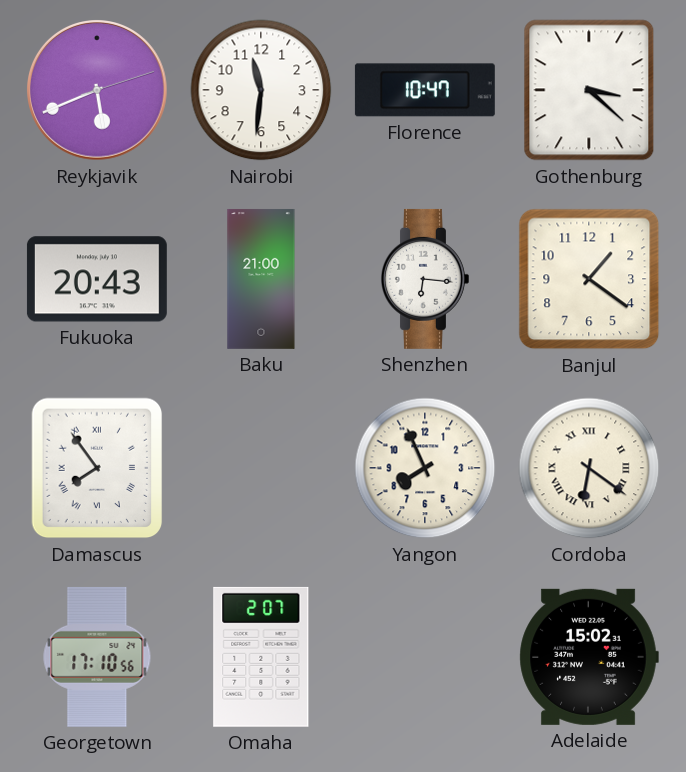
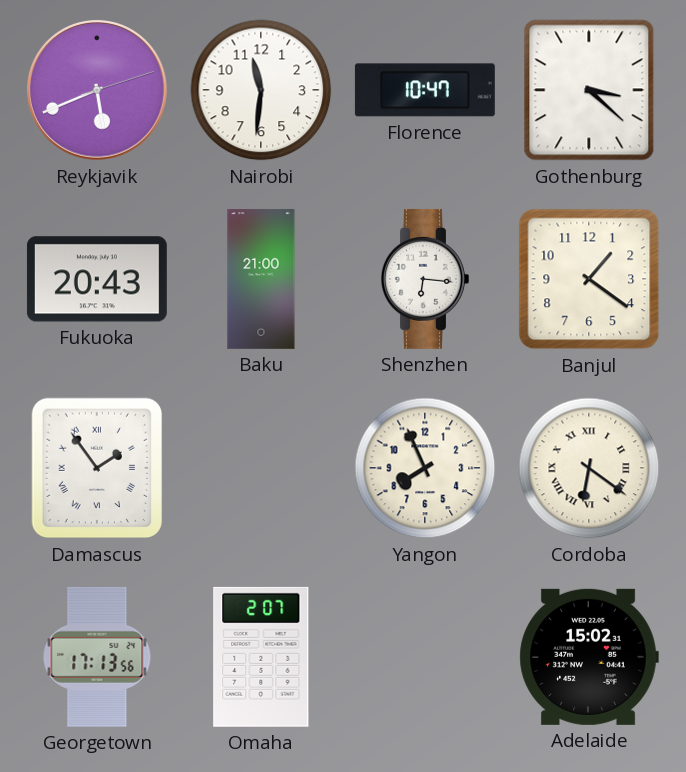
Damascus: 7:54 -> 1:54
Georgetown: 17:10 -> 17:13
